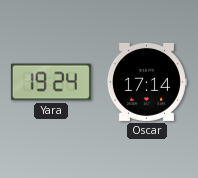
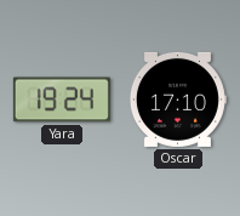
Oscar: 17:14 -> 17:10
